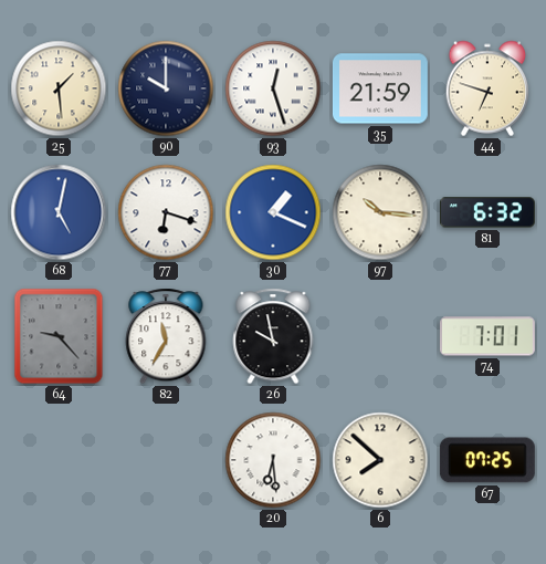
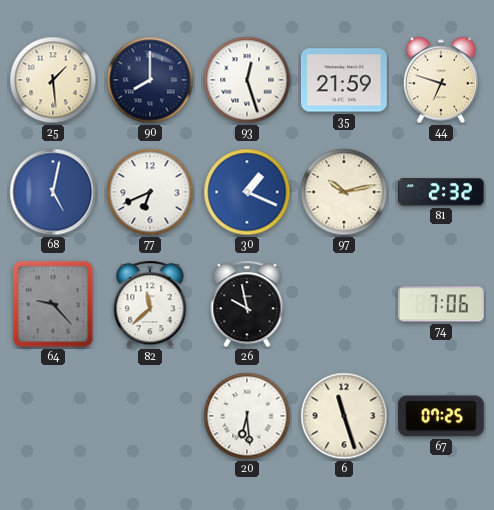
90: 10:00 -> 8:00
77: 6:18 -> 6:41
97: 10:16 -> 10:13
81: 6:32 -> 2:32
82: 11:35 -> 11:38
74: 7:01 -> 7:06
6: 7:52 -> 11:27
